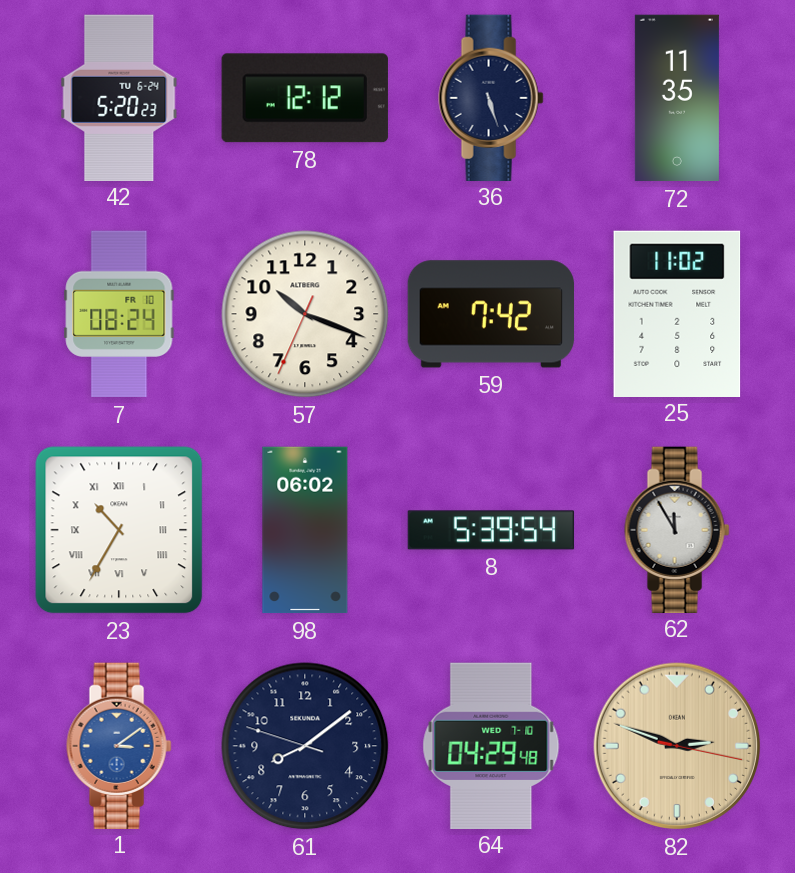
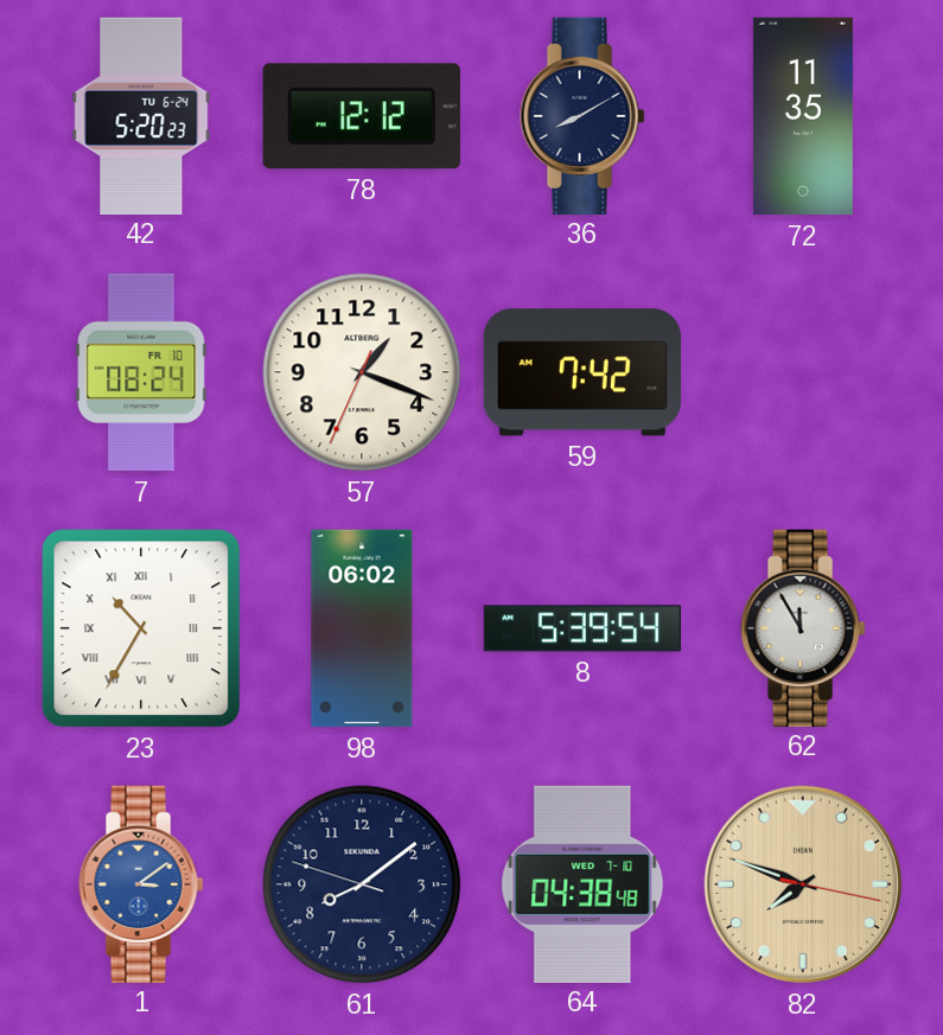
36: 5:27 -> 8:10
57: 10:18 -> 1:18
25: 11:02 -> none
64: 04:29 -> 04:38
82: 2:48 -> 7:48
